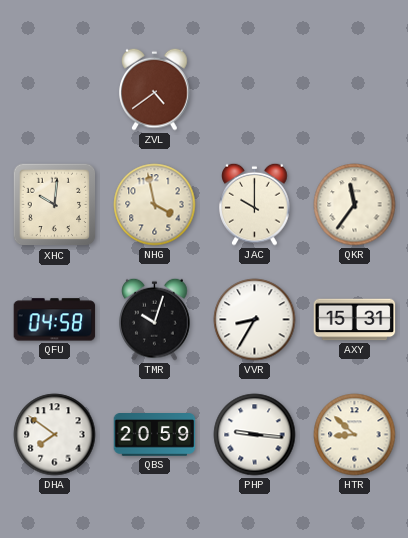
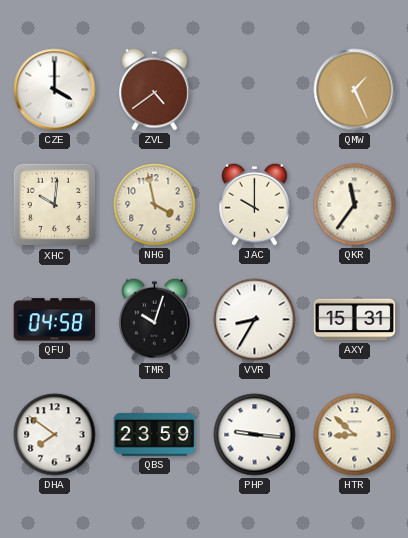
CZE: none -> 4:00
QMW: none -> 1:26
QBS: 20:59 -> 23:59
